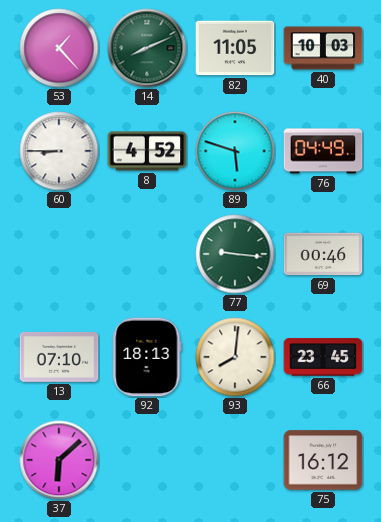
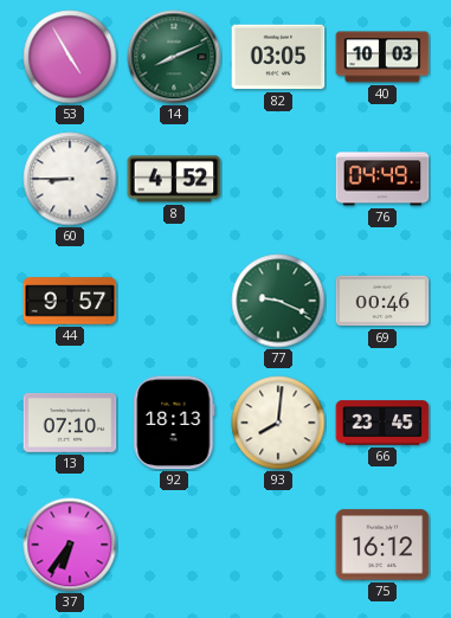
53: 1:23 -> 4:55
82: 11:05 -> 03:05
89: 5:48 -> none
44: none -> 9:57
77: 9:16 -> 9:19
37: 6:08 -> 6:36
